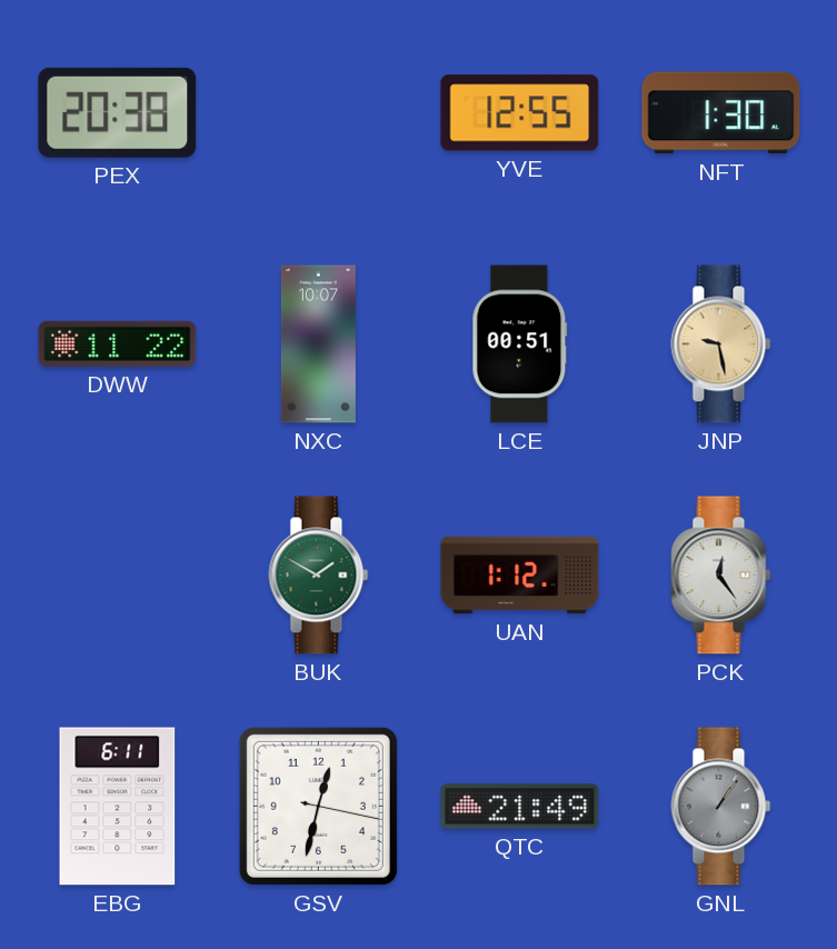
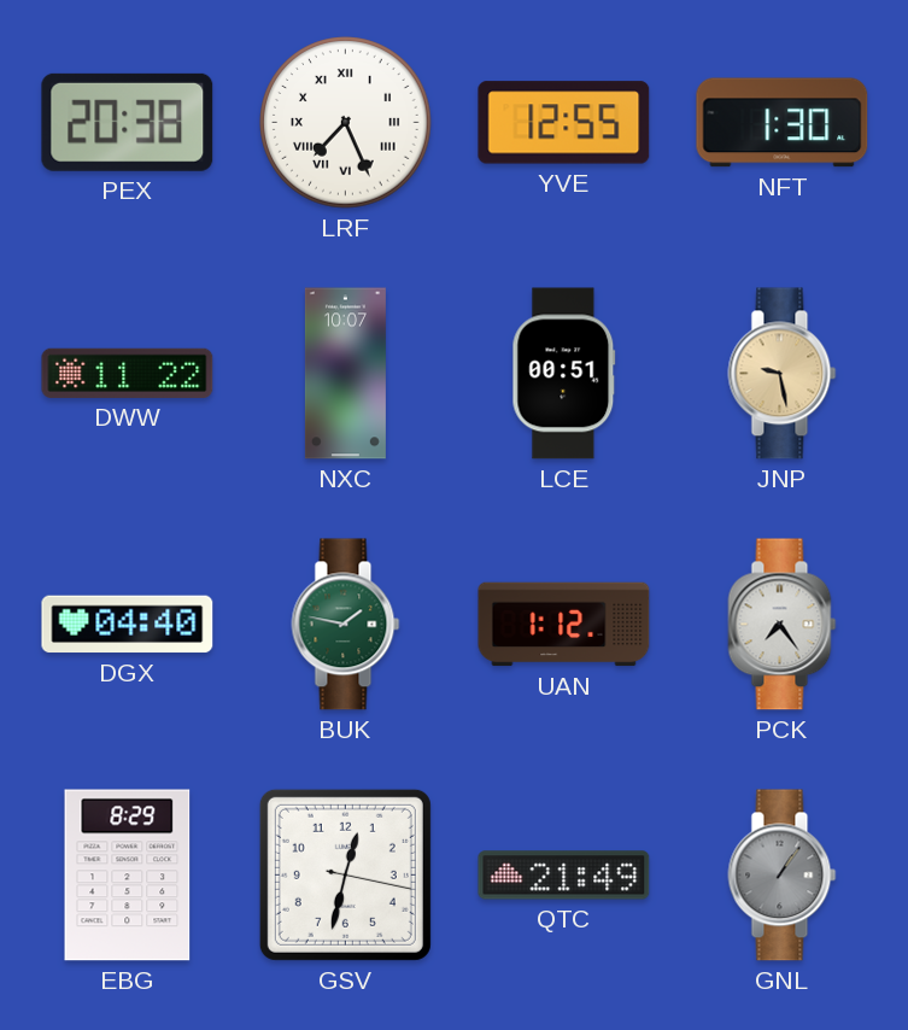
LRF: none -> 7:26
DGX: none -> 04:40
BUK: 1:50 -> 1:47
PCK: 12:24 -> 7:24
EBG: 6:11 -> 8:29
